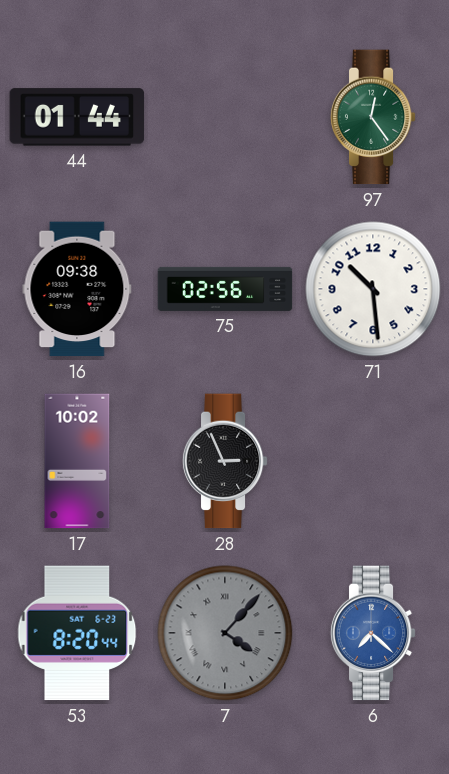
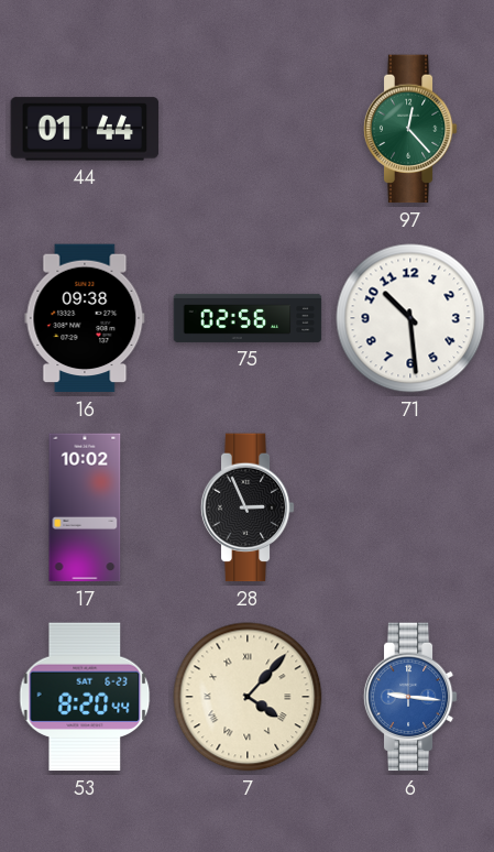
97: 12:24 -> 12:23
7 dial: grey -> cream
6: 7:22 -> 9:16
